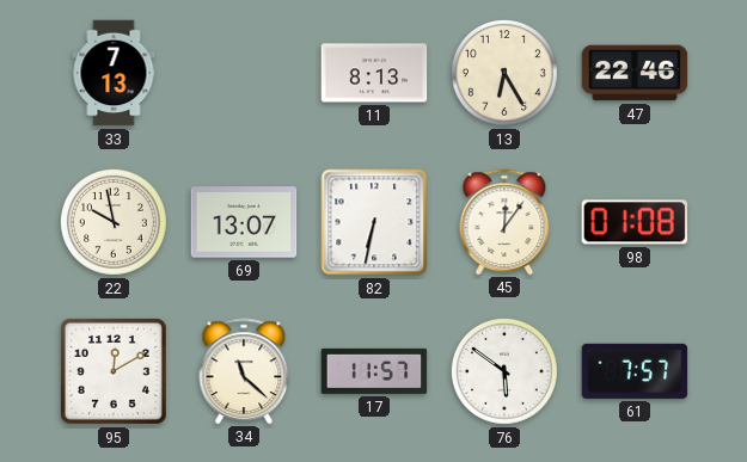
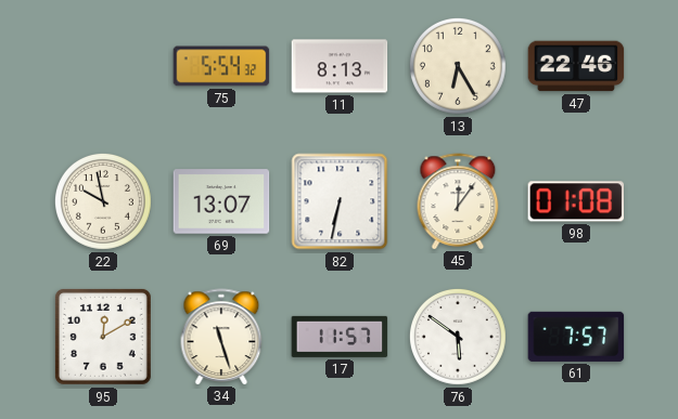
33: 7:13 -> none
75: none -> 5:54
34: 11:22 -> 11:27
